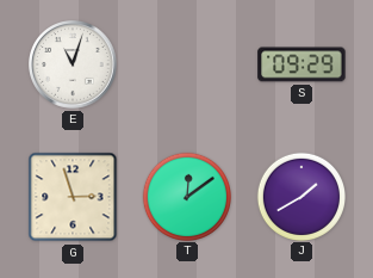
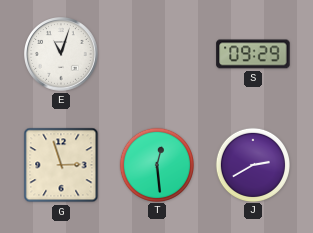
T: 12:09 -> 12:29
J: 1:40 -> 2:40
